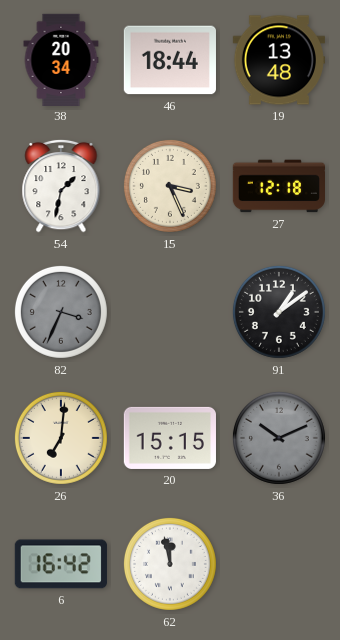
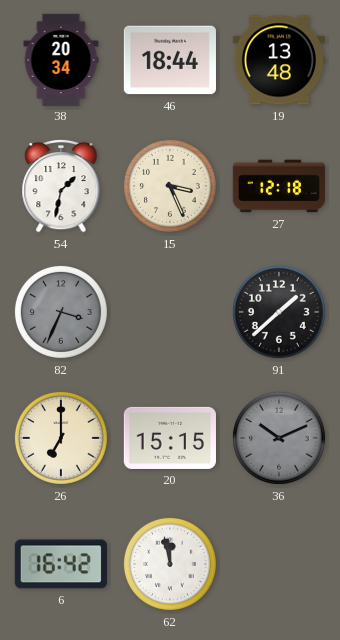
91: 1:09 -> 1:38
26: 7:01 -> 7:00
